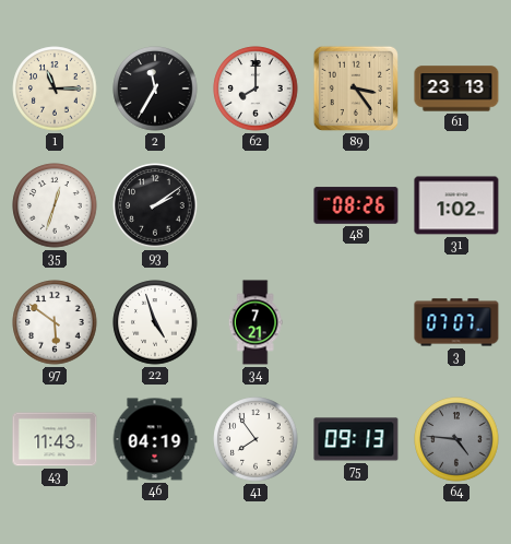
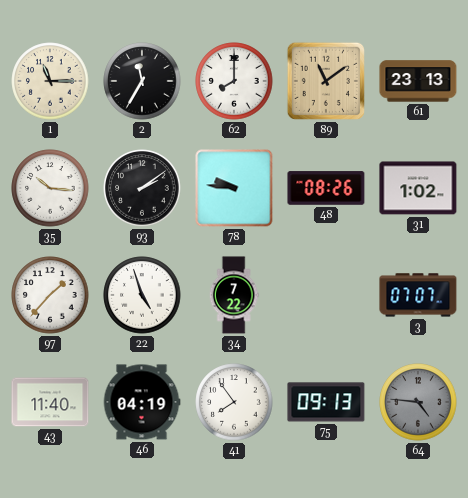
89: 3:24 -> 11:09
35: 12:33 -> 10:16
78: none -> 9:46
97: 5:51 -> 1:37
34: 7:21 -> 7:22
43: 11:43 -> 11:40
